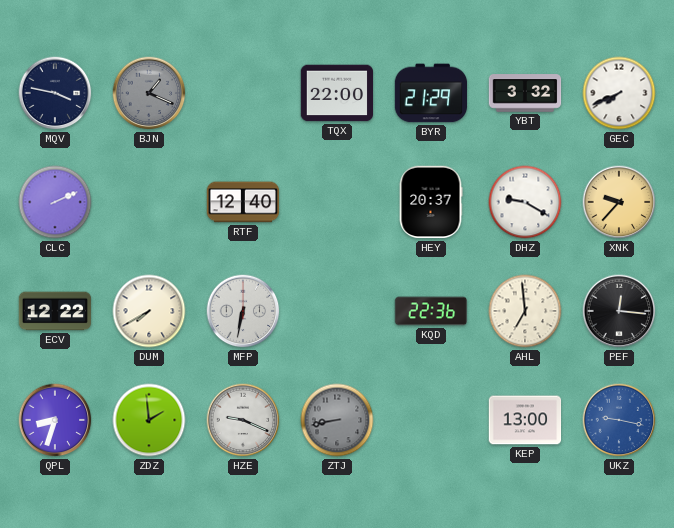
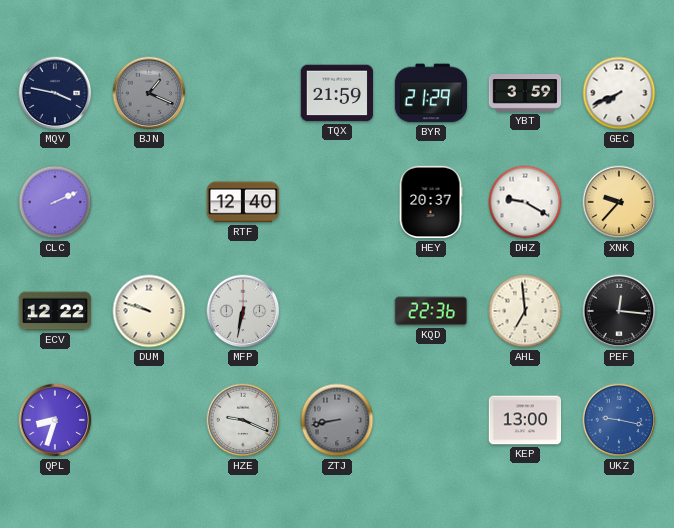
TQX: 22:00 -> 21:59
YBT: 3:32 -> 3:59
DUM: 7:40 -> 9:48
ZDZ: 1:59 -> none
